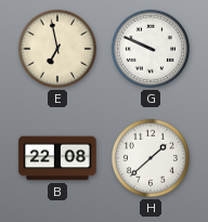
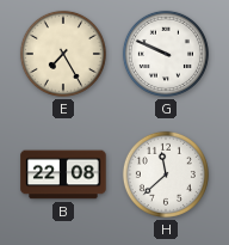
E: 6:58 -> 7:25
H: 1:38 -> 11:38
